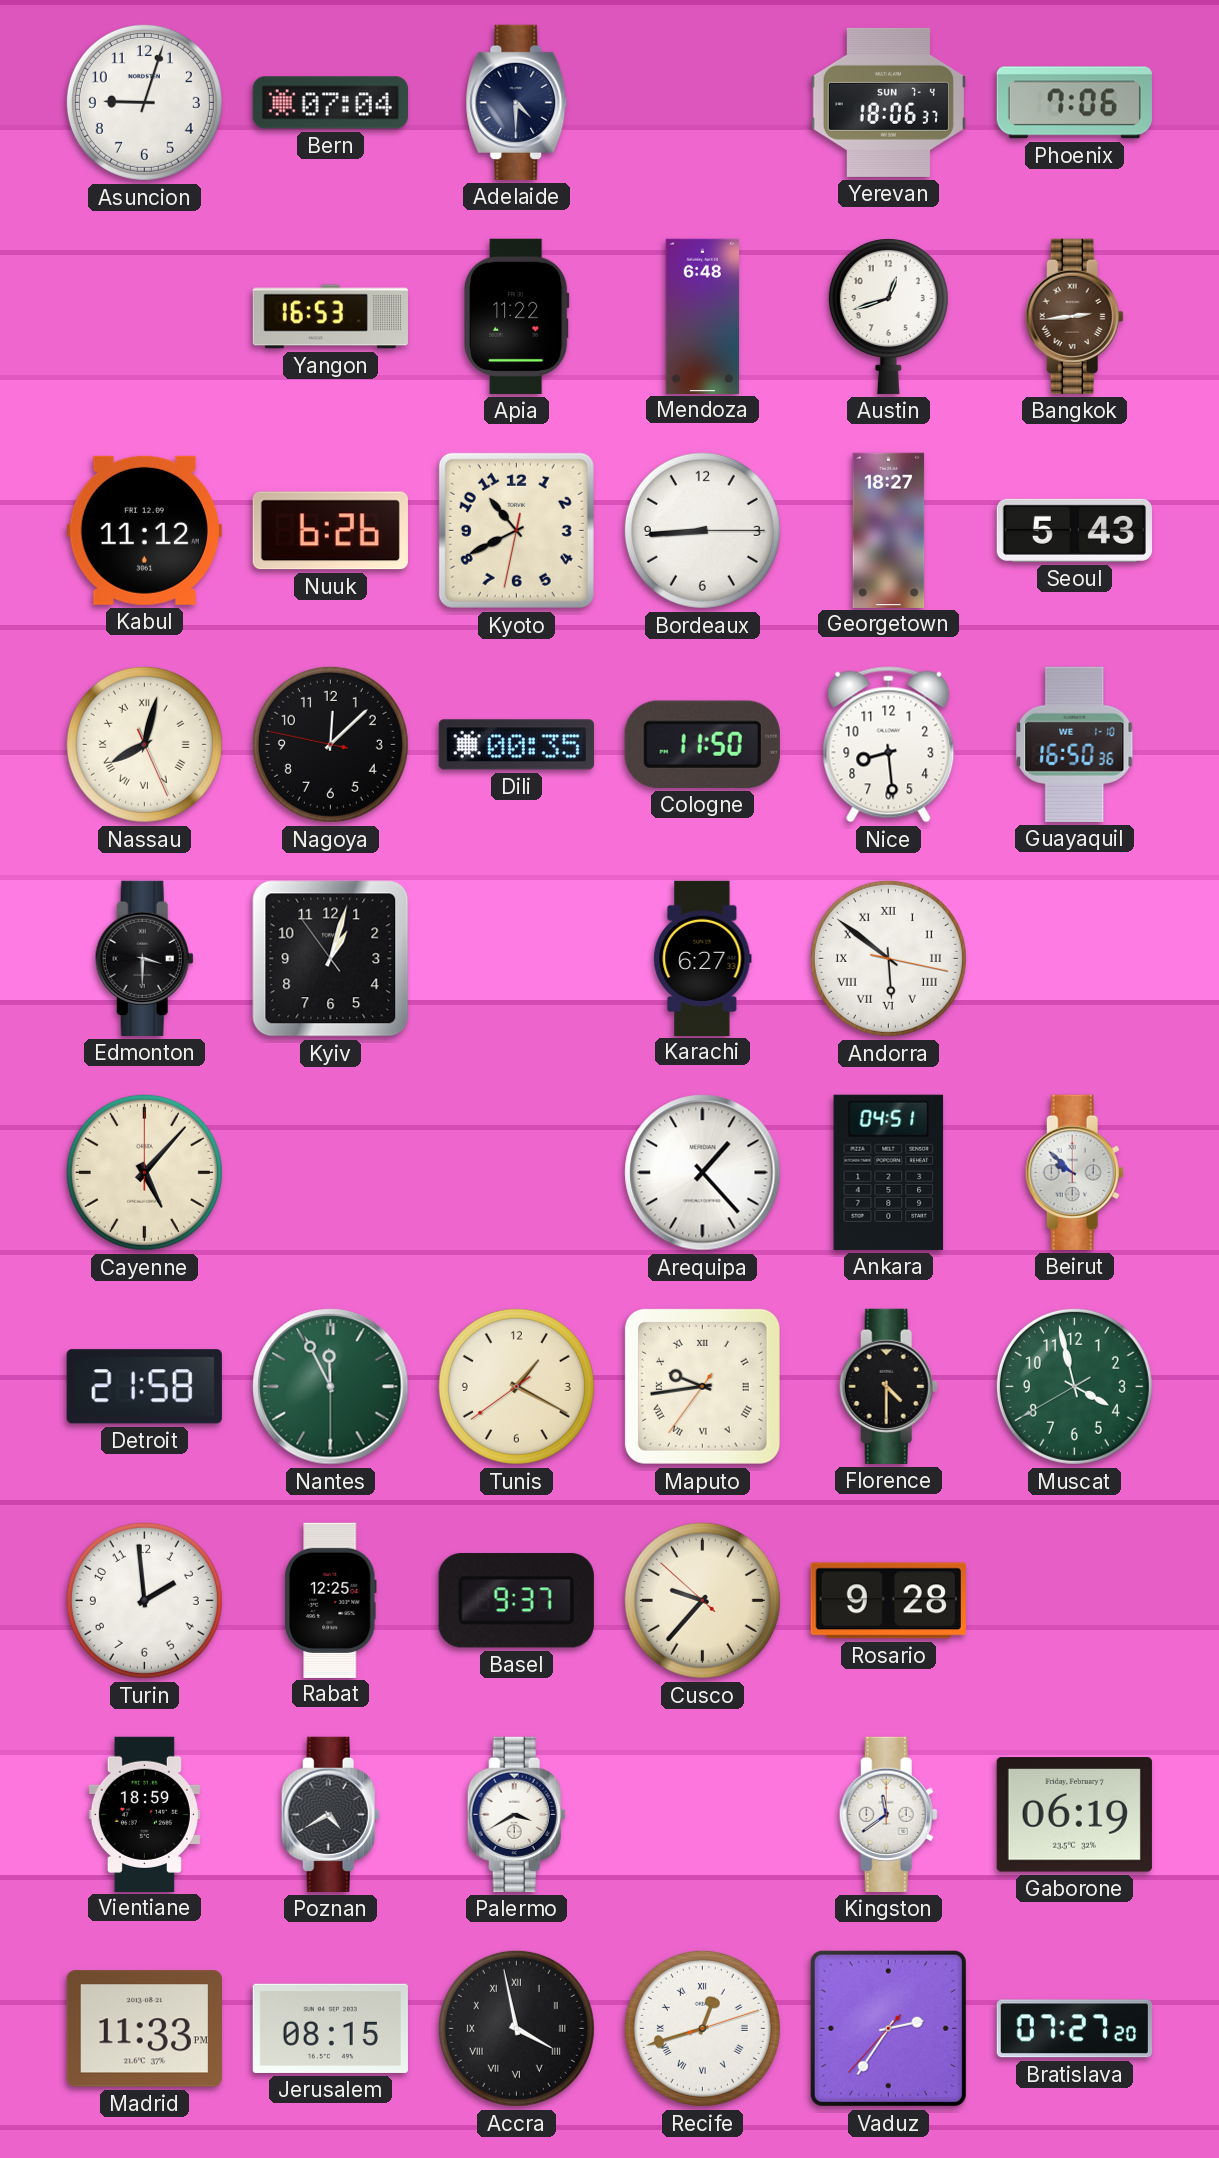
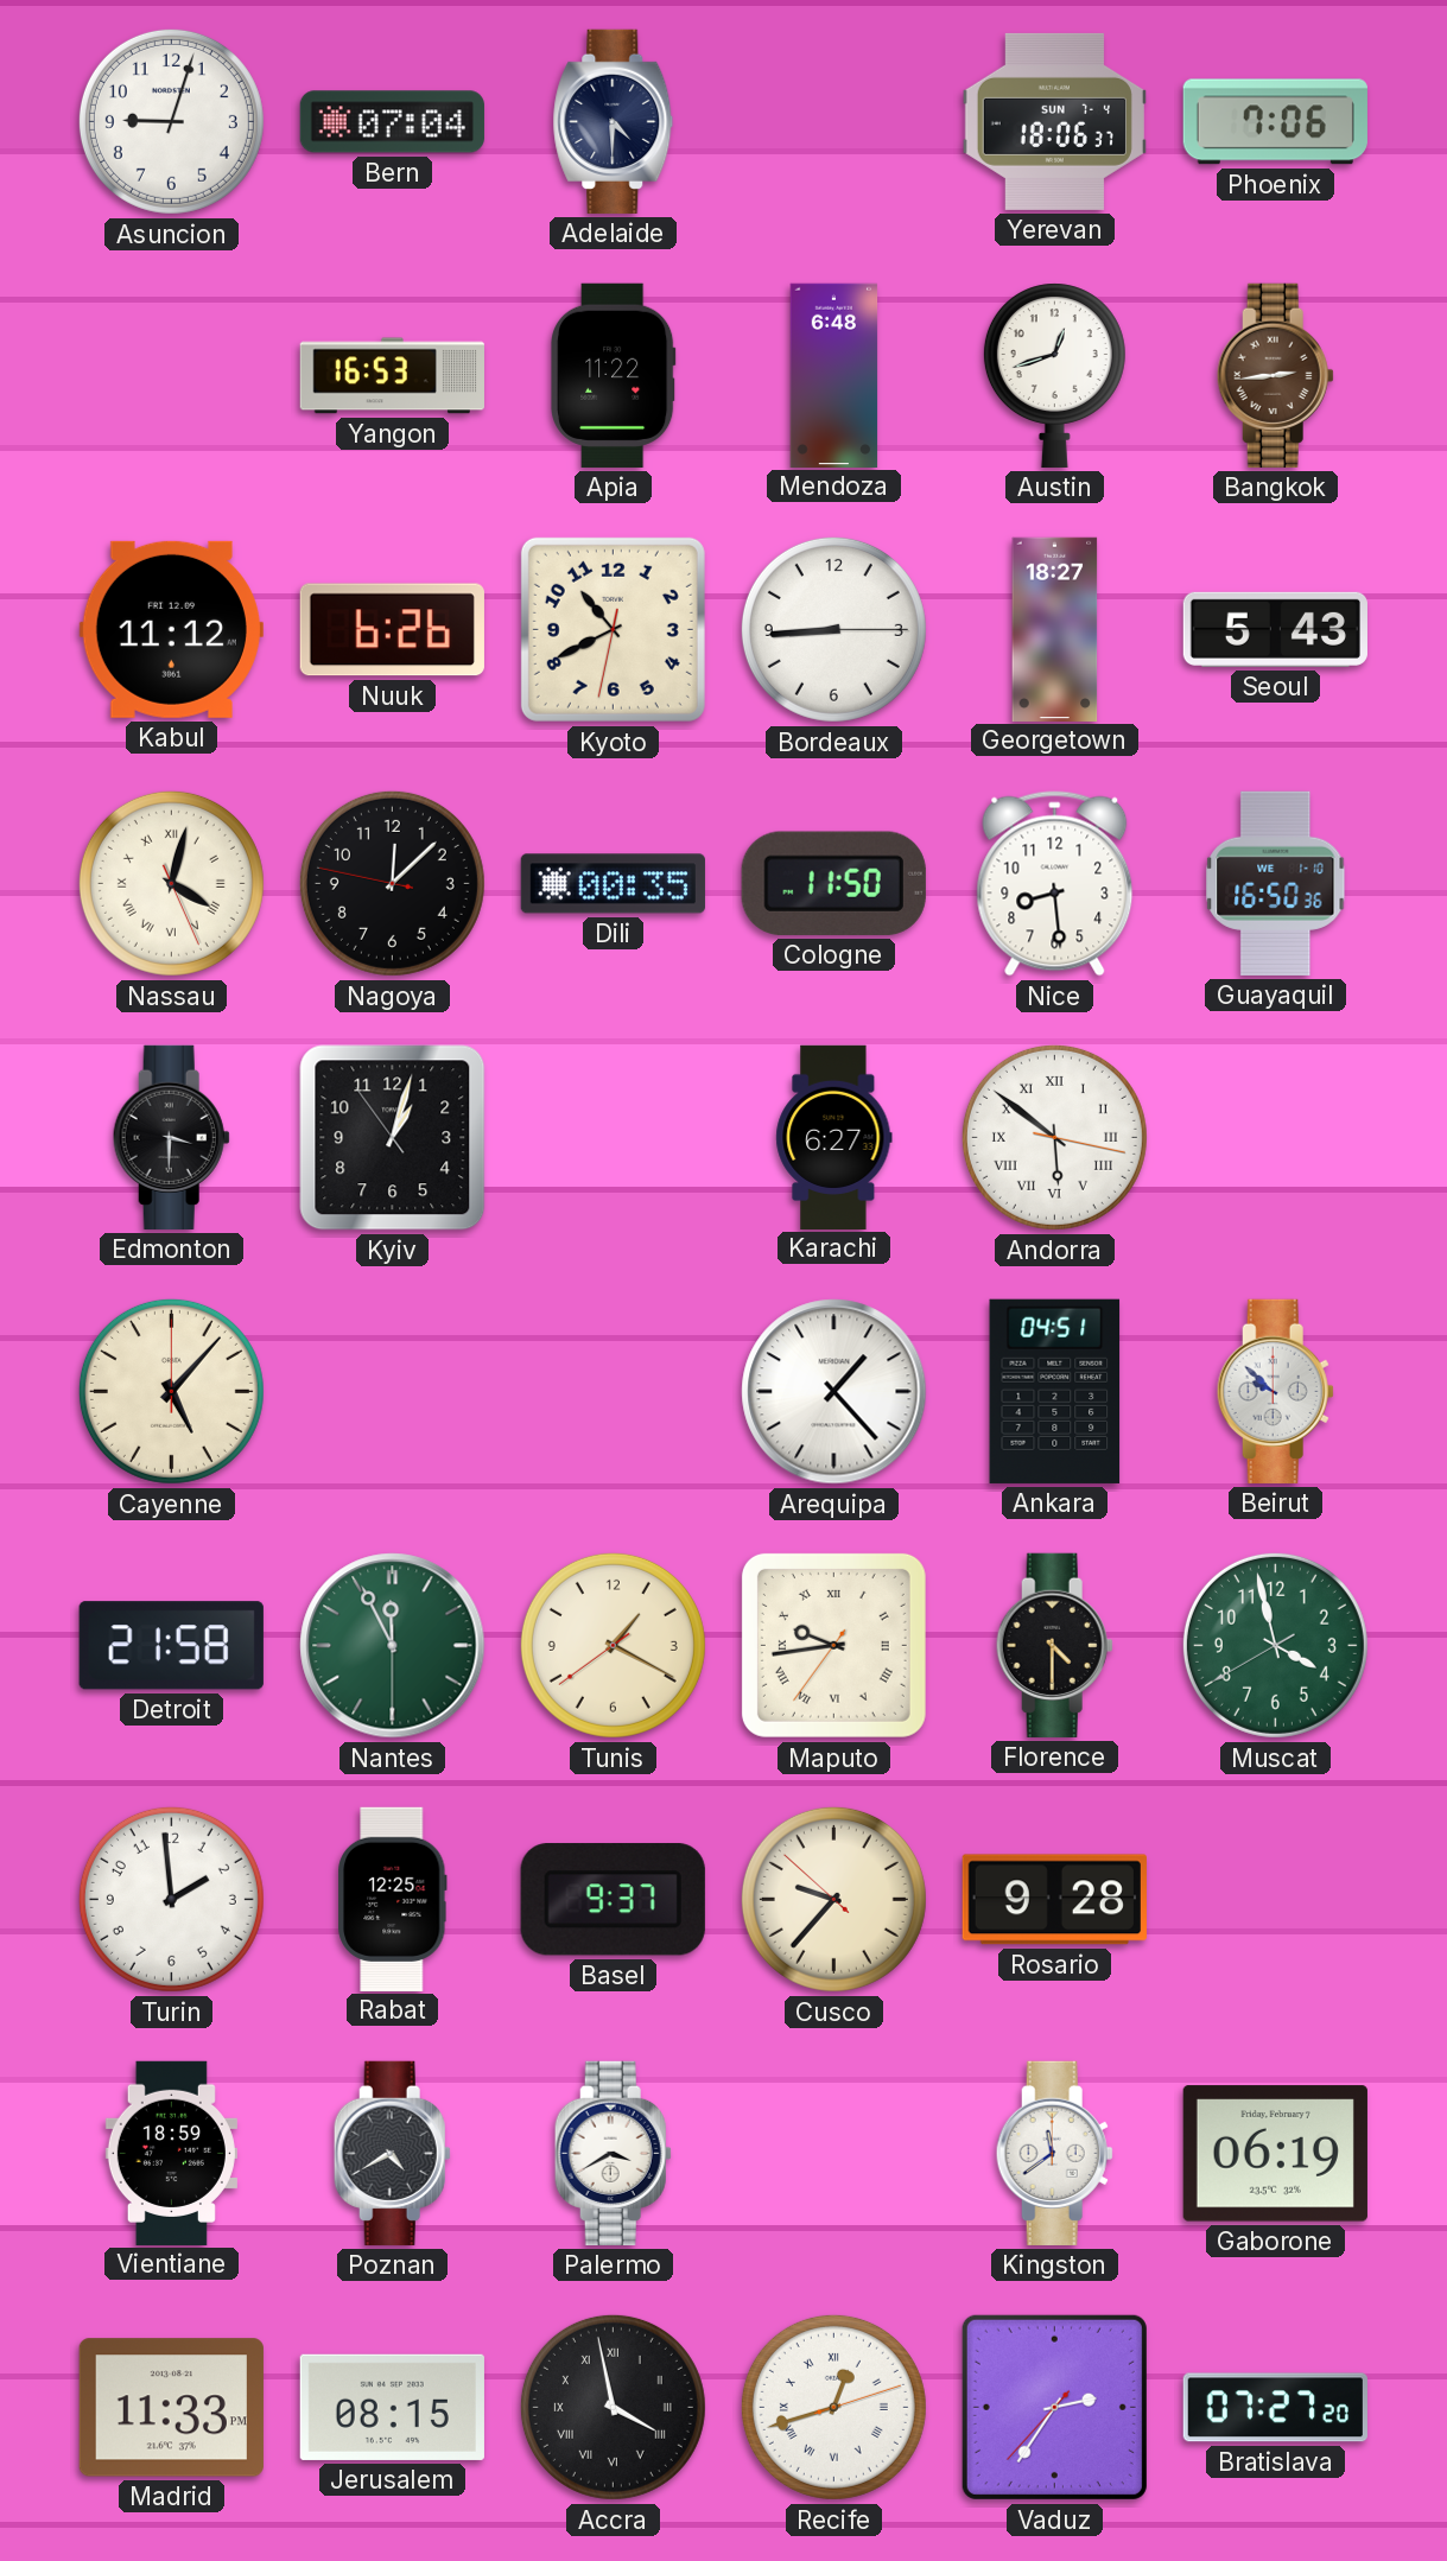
Nassau: 8:02 -> 4:02
